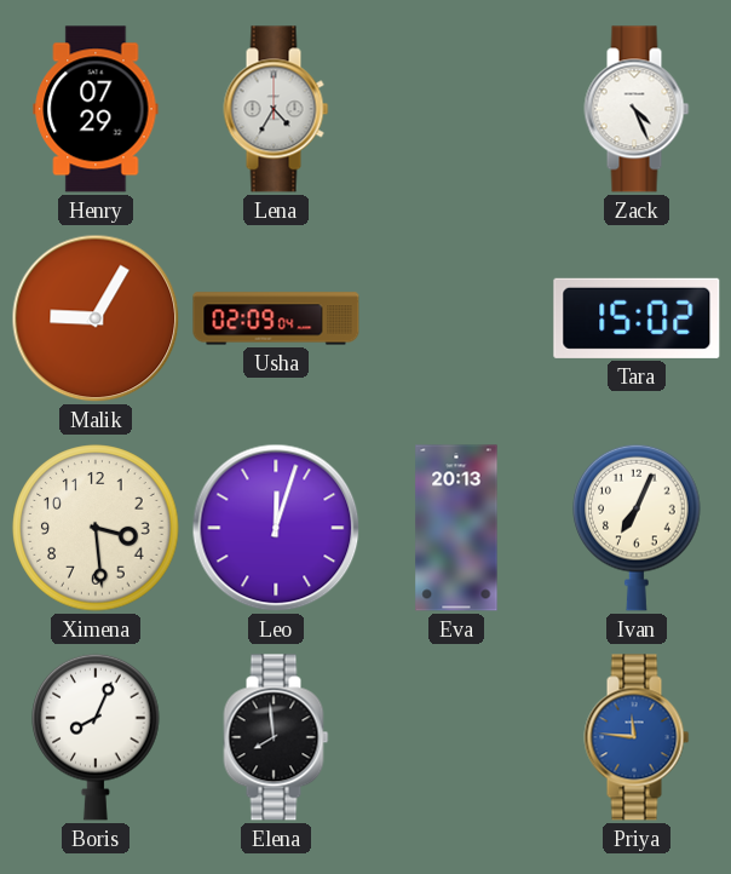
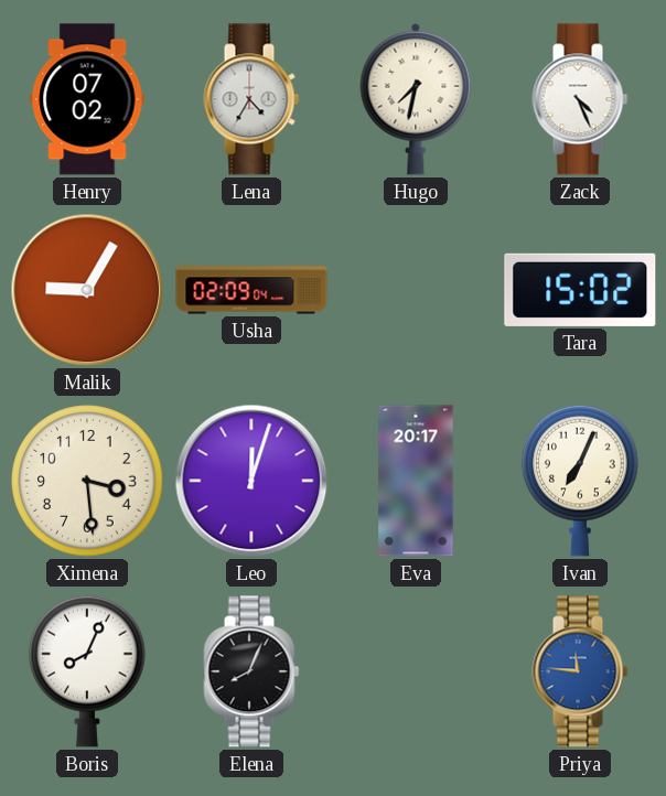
Henry: 07:29 -> 07:02
Hugo: none -> 7:32
Eva: 20:13 -> 20:17
Elena: 7:59 -> 8:04
